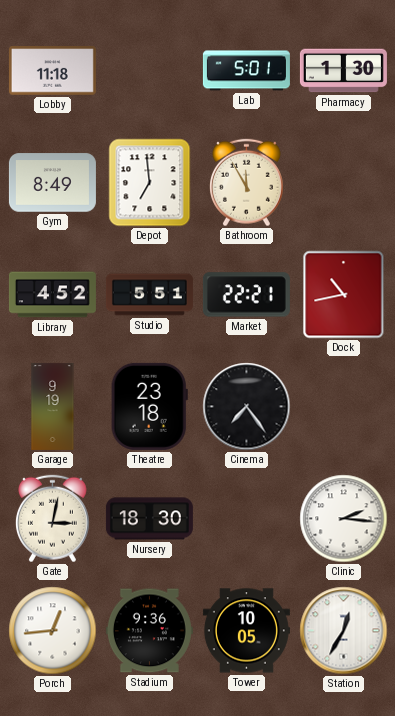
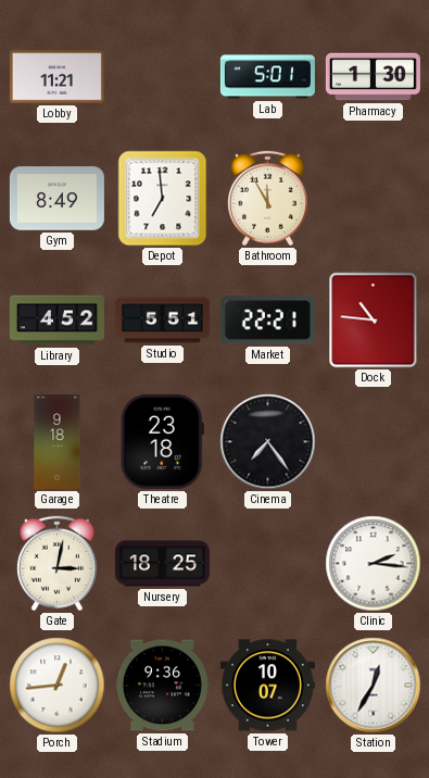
Lobby: 11:18 -> 11:21
Dock: 10:43 -> 10:46
Garage: 9:19 -> 9:18
Nursery: 18:30 -> 18:25
Tower: 10:05 -> 10:07
